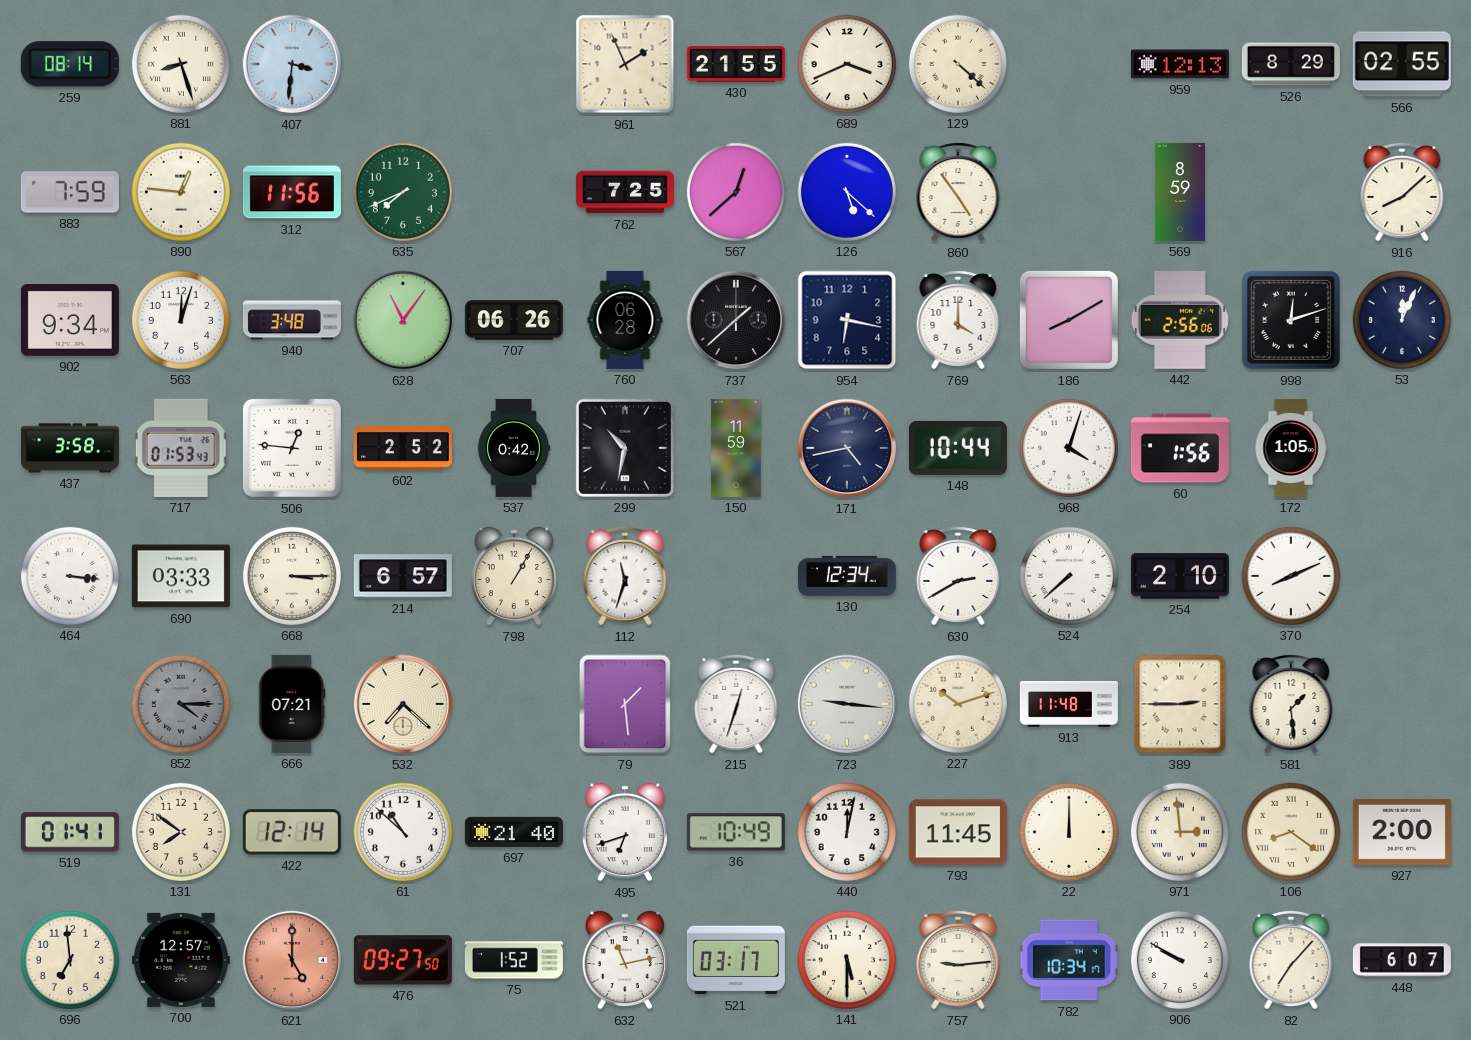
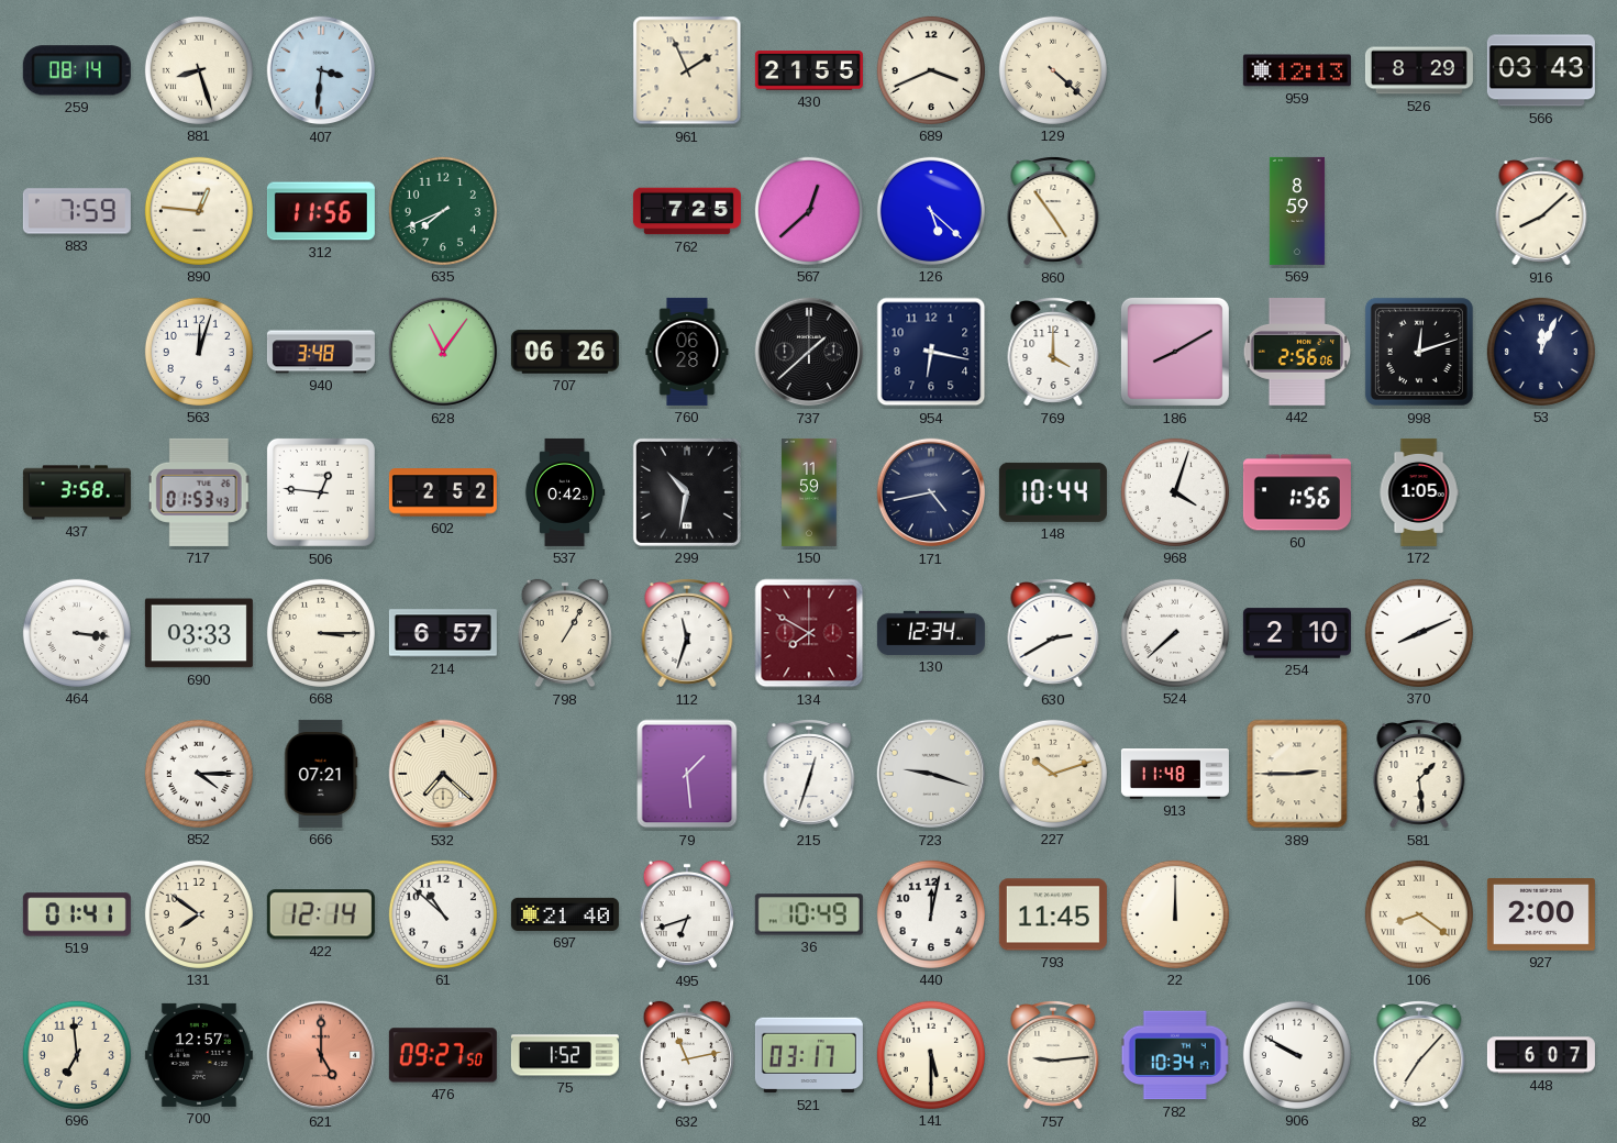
566: 02:55 -> 03:43
902: 9:34 -> none
134: none -> 7:50
852 dial: grey -> white
723: 9:16 -> 9:18
971: 2:59 -> none
